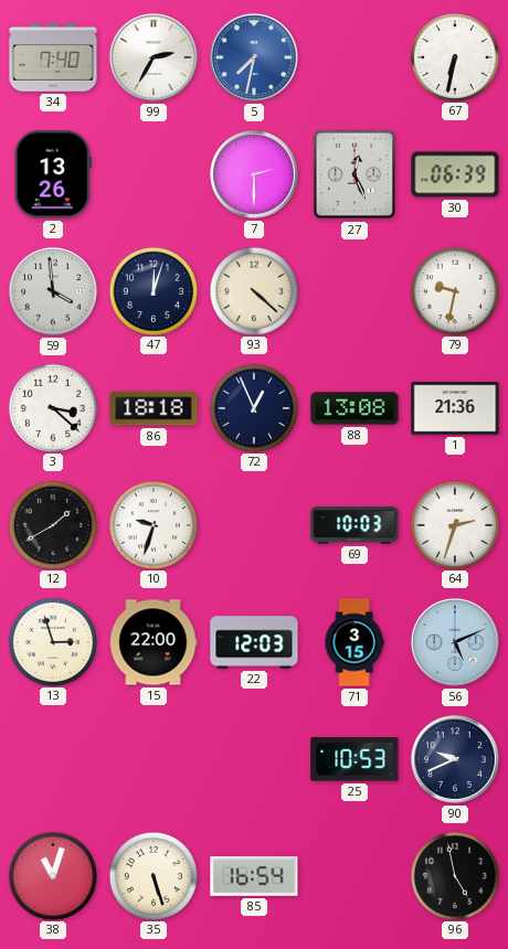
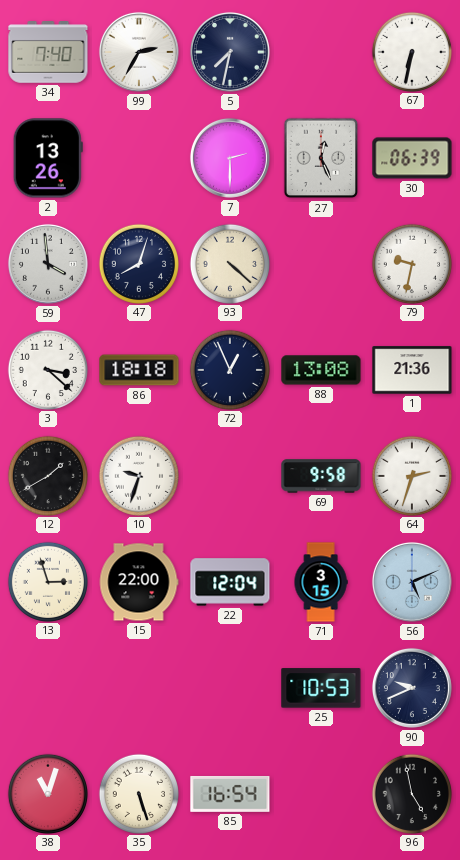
5 dial: blue -> navy
47: 12:03 -> 8:03
69: 10:03 -> 9:58
22: 12:03 -> 12:04
